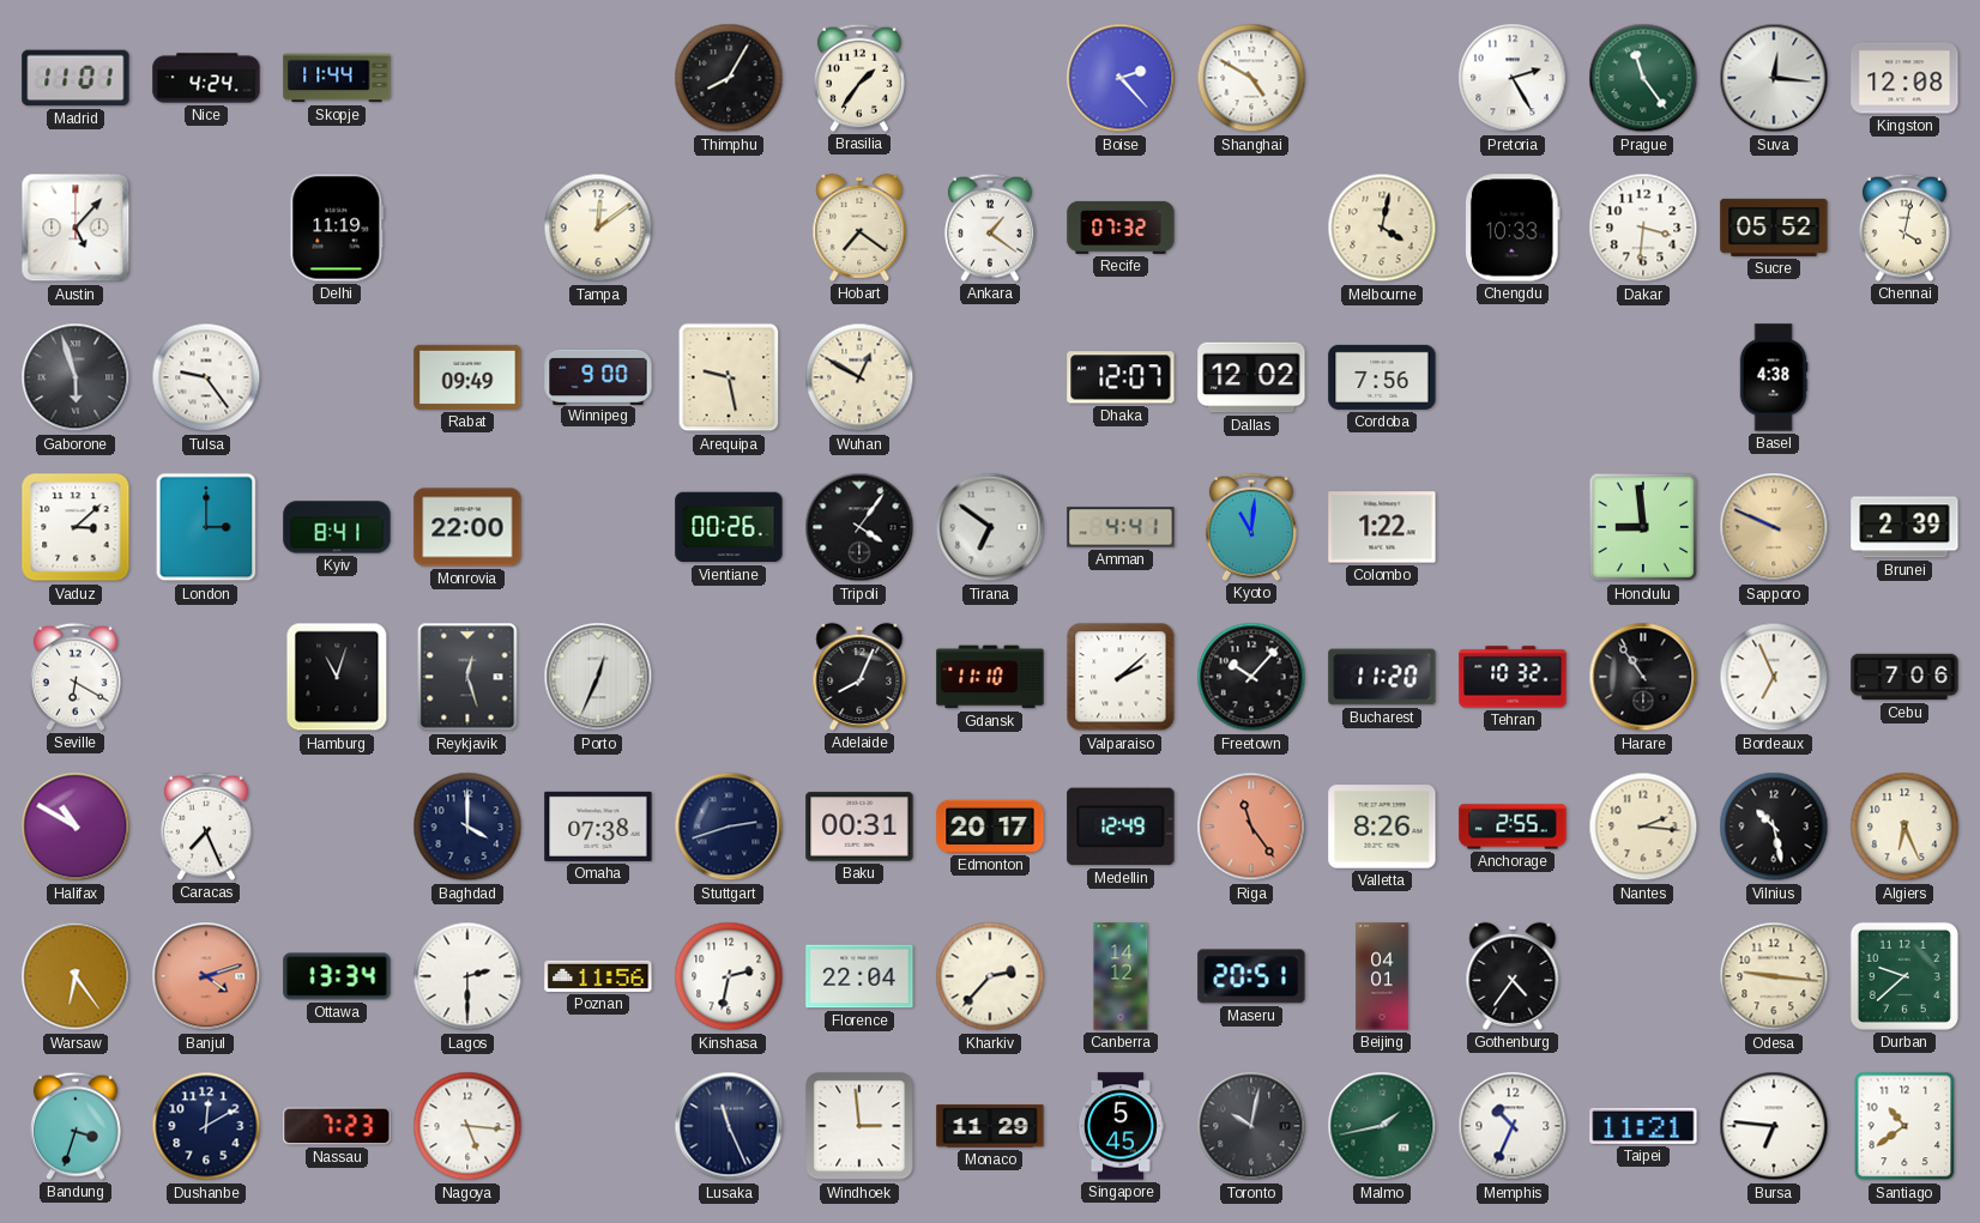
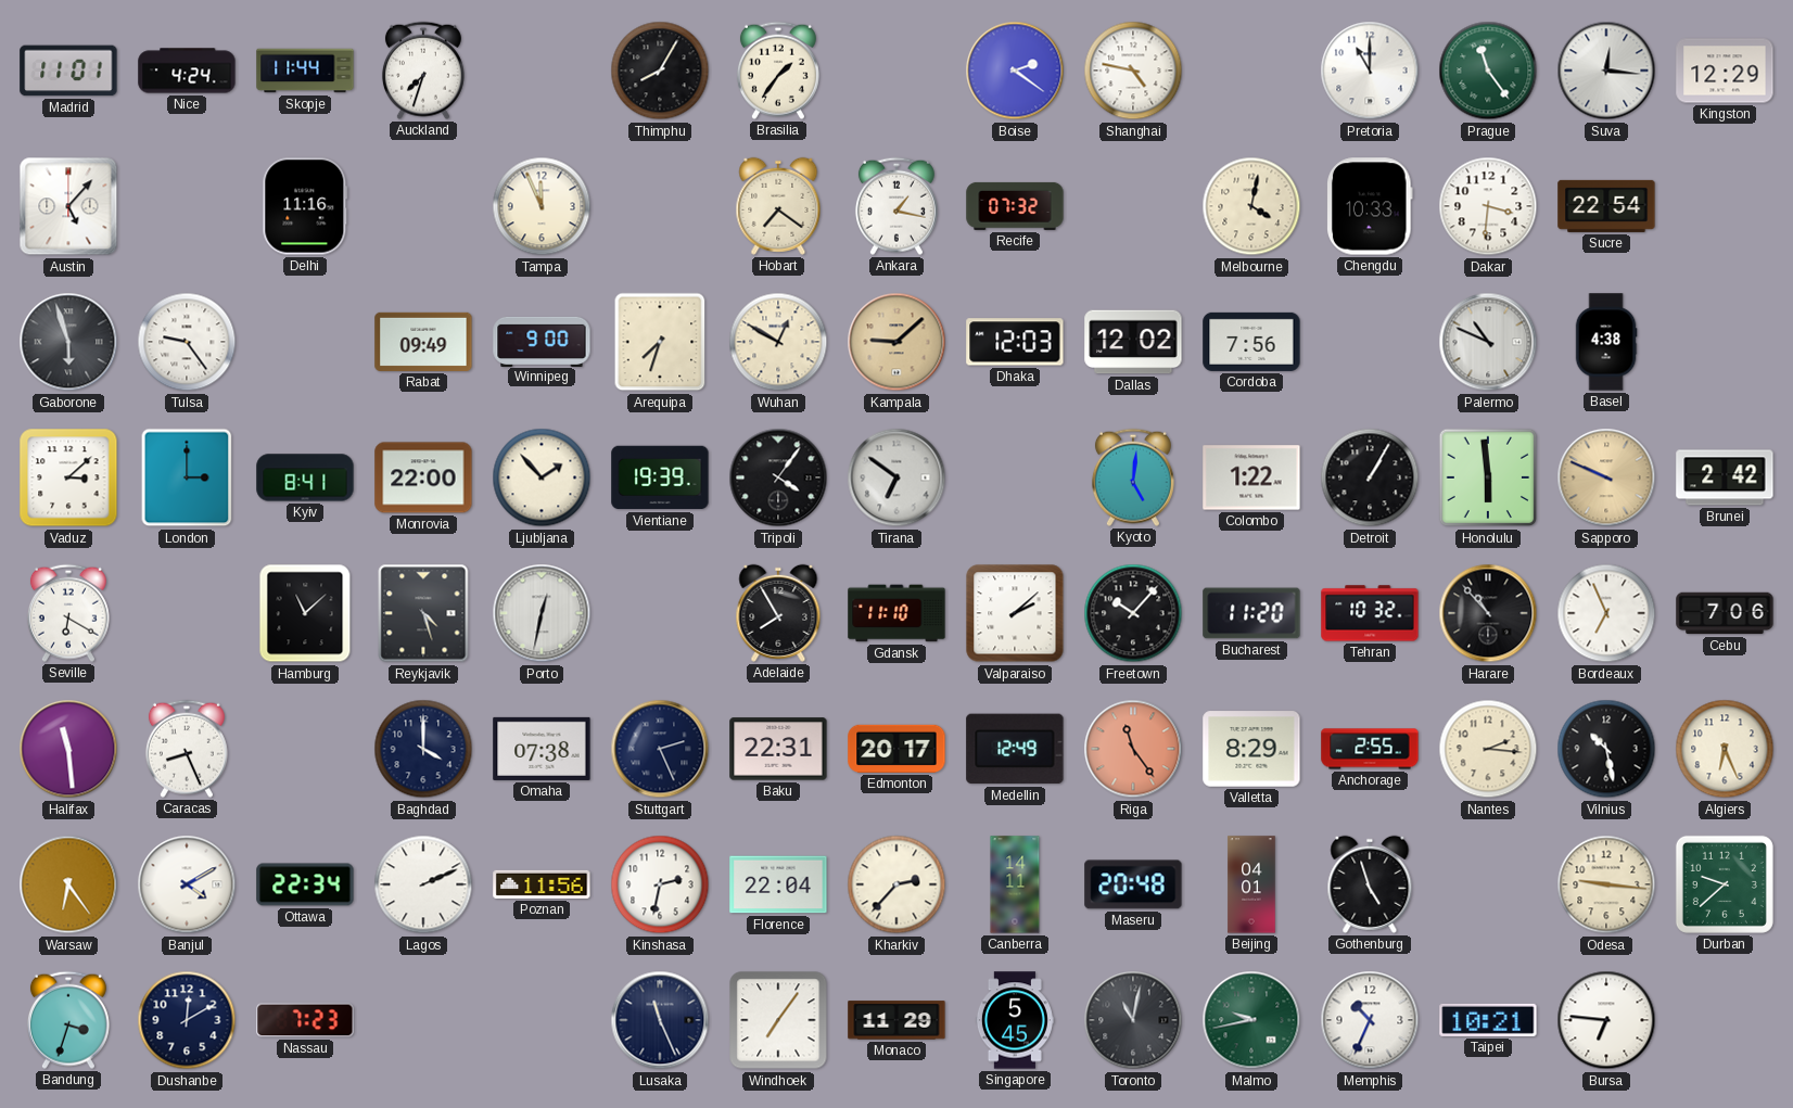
Auckland: none -> 7:33
Boise: 2:23 -> 2:21
Shanghai: 4:50 -> 4:47
Pretoria: 2:25 -> 11:00
Kingston: 12:08 -> 12:29
Delhi: 11:19 -> 11:16
Tampa: 12:09 -> 11:56
Ankara: 1:21 -> 1:17
Sucre: 05:52 -> 22:54
Chennai: 4:02 -> none
Arequipa: 9:28 -> 7:33
Kampala: none -> 9:08
Dhaka: 12:07 -> 12:03
Palermo: none -> 10:49
Ljubljana: none -> 1:53
Vientiane: 00:26 -> 19:39
Amman: 4:41 -> none
Kyoto: 11:01 -> 5:01
Detroit: none -> 1:05
Honolulu: 8:59 -> 5:59
Brunei: 2:39 -> 2:42
Hamburg: 11:03 -> 11:08
Reykjavik: 12:27 -> 4:27
Porto: 12:34 -> 12:32
Adelaide: 8:04 -> 7:55
Harare: 10:54 -> 10:53
Halifax: 10:50 -> 11:29
Caracas: 7:26 -> 8:26
Stuttgart: 2:42 -> 2:26
Baku: 00:31 -> 22:31
Valletta: 8:26 -> 8:29
Banjul: 4:12 -> 4:10
Banjul dial: salmon -> white
Ottawa: 13:34 -> 22:34
Lagos: 2:30 -> 2:11
Canberra: 14:12 -> 14:11
Maseru: 20:51 -> 20:48
Gothenburg: 4:36 -> 4:57
Nagoya: 5:16 -> none
Windhoek: 2:59 -> 7:06
Toronto: 10:02 -> 11:02
Malmo: 1:43 -> 9:43
Taipei: 11:21 -> 10:21
Santiago: 10:39 -> none
